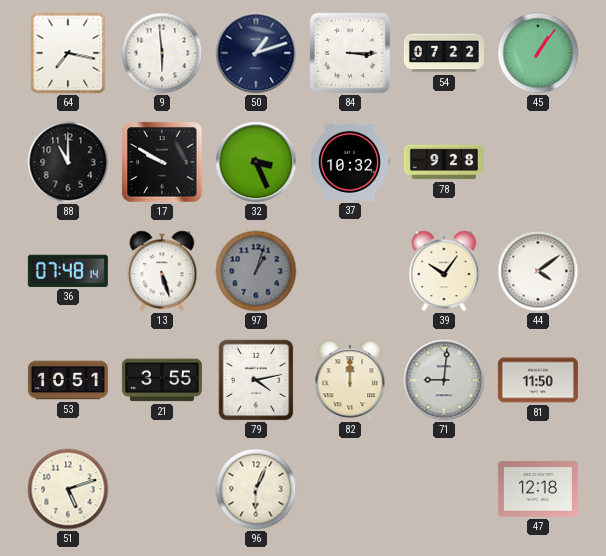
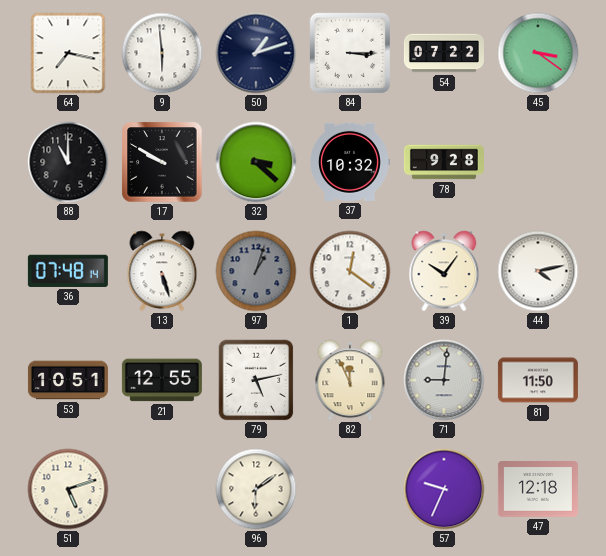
45: 1:06 -> 3:21
32: 3:26 -> 3:22
1: none -> 12:21
44: 4:09 -> 4:13
21: 3:55 -> 12:55
79: 4:13 -> 5:13
82: 12:00 -> 11:56
96: 6:04 -> 6:09
57: none -> 9:34
